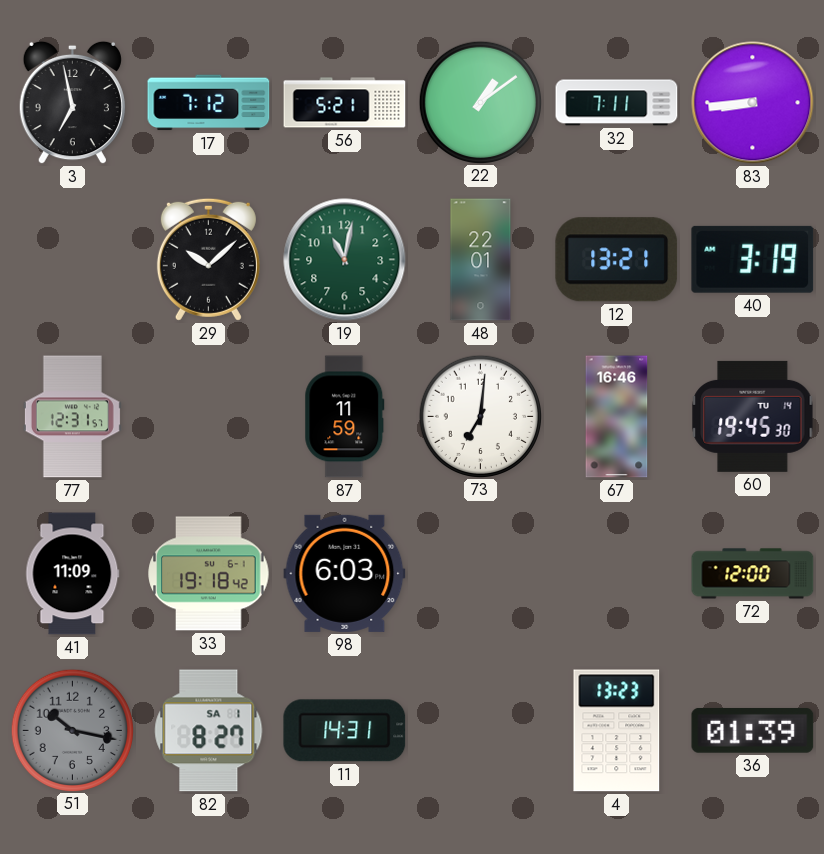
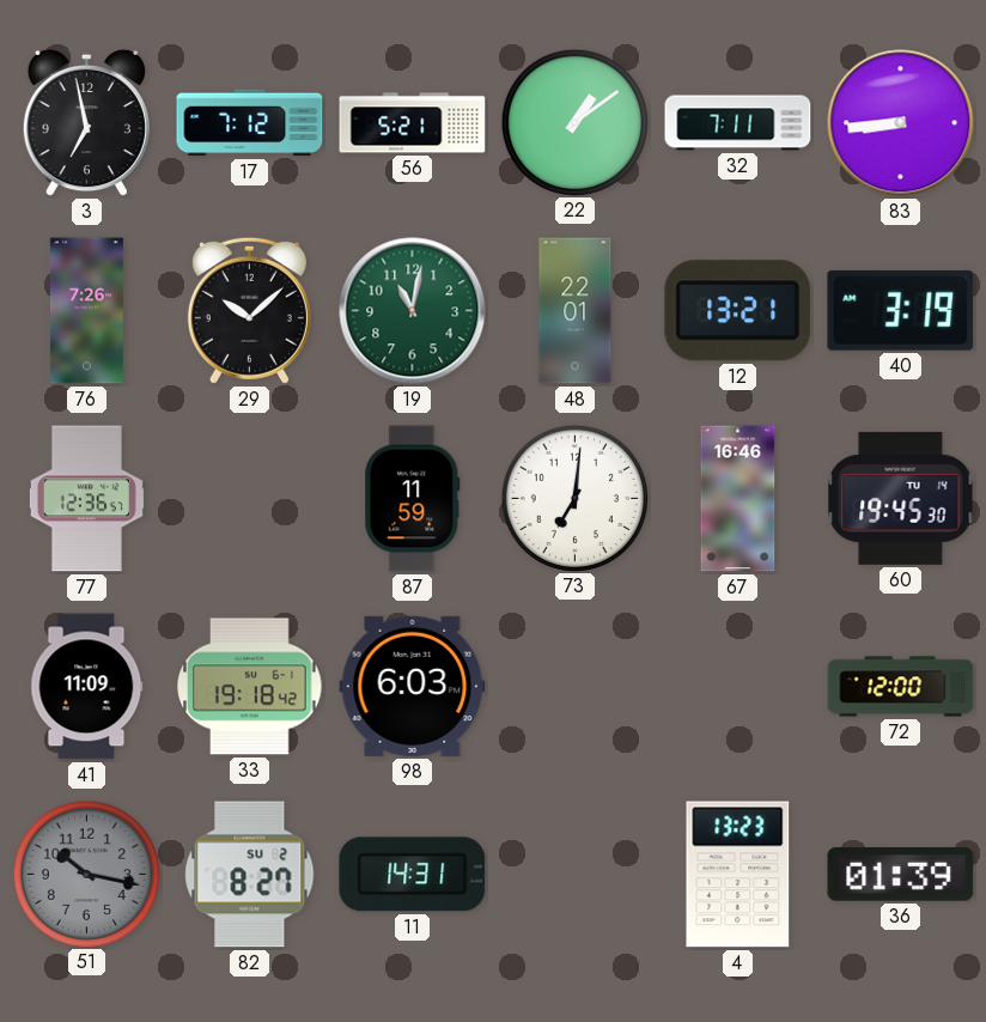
76: none -> 7:26
77: 12:31 -> 12:36
82 date: SA 1 -> SU 2
